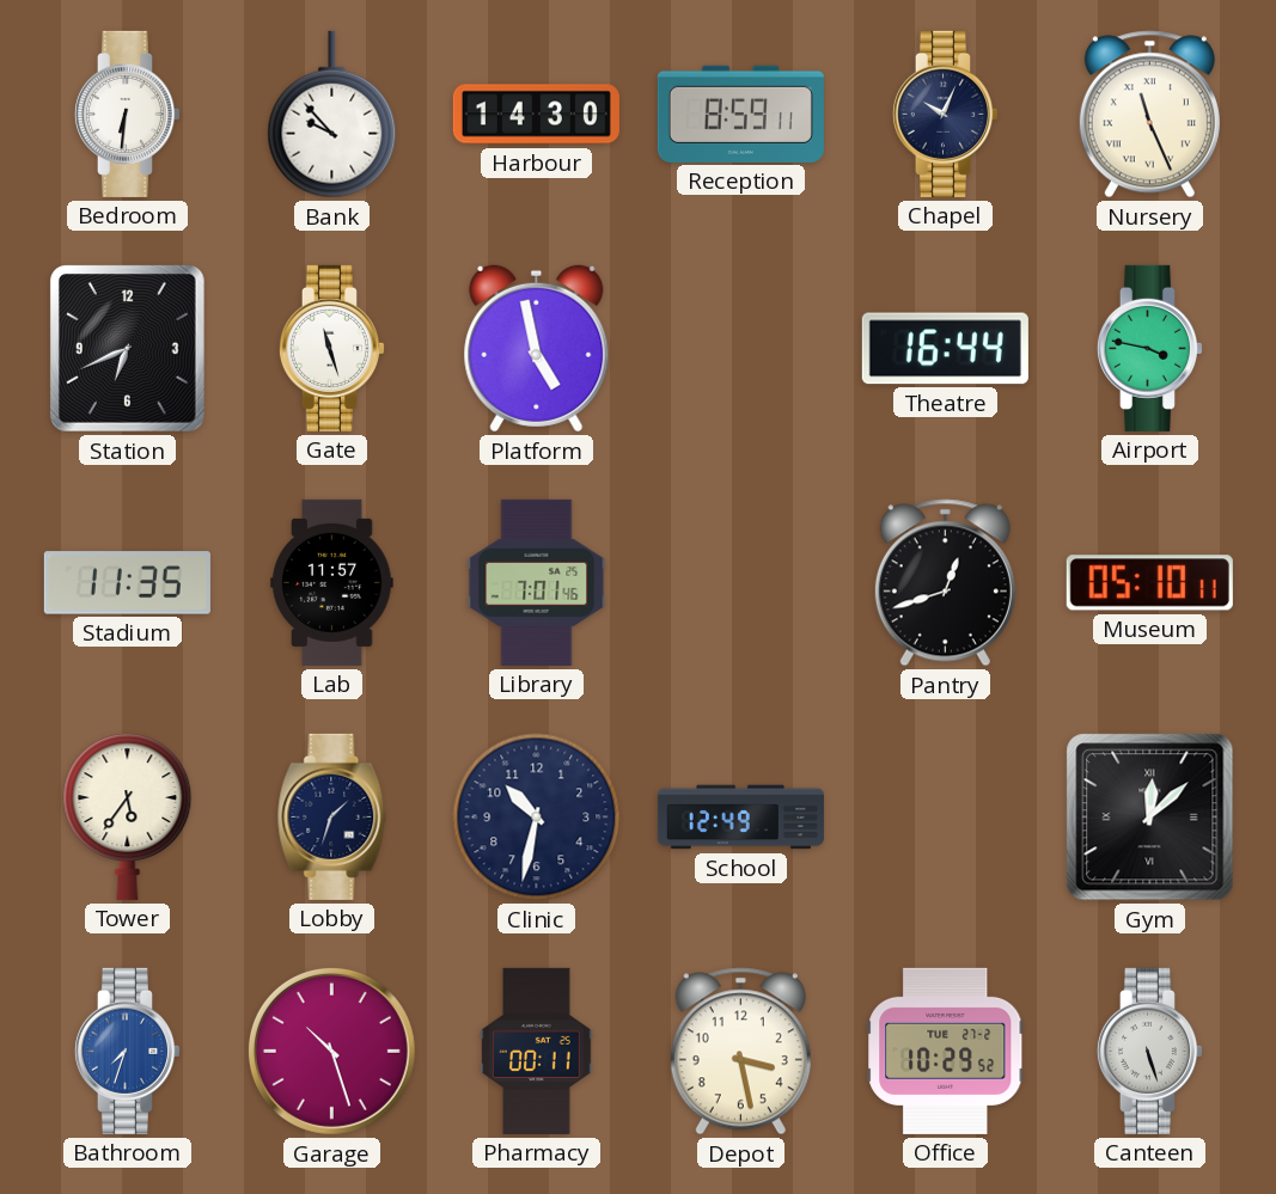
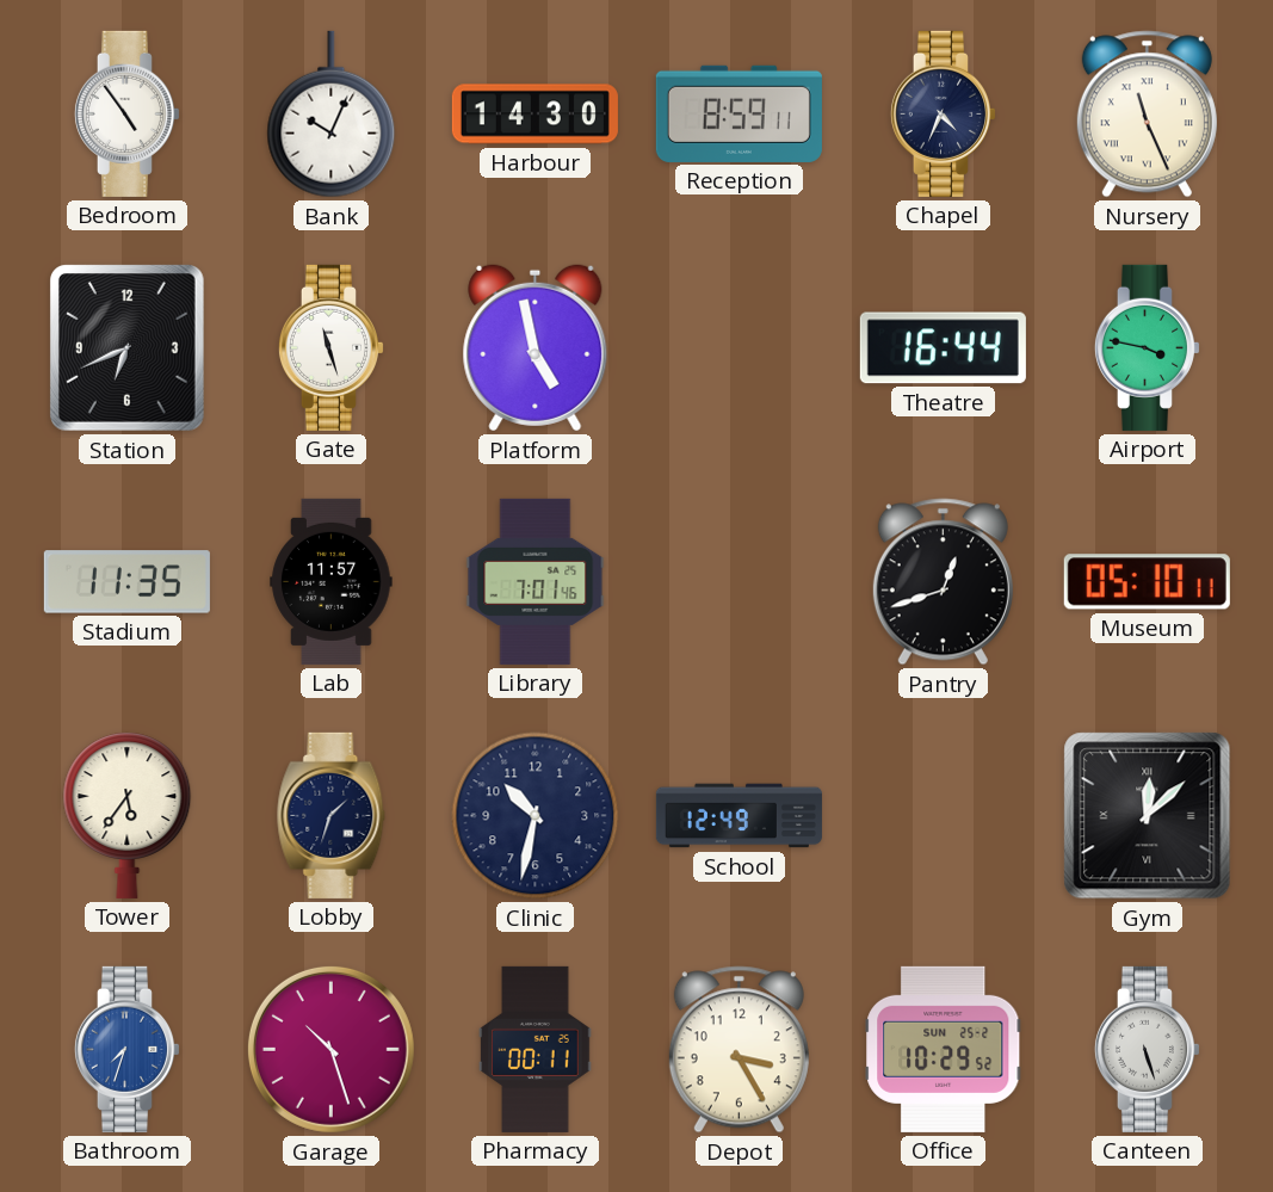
Bedroom: 6:31 -> 4:54
Bank: 9:53 -> 10:04
Chapel: 10:04 -> 4:34
Depot: 3:28 -> 3:25
Office date: TUE 27-2 -> SUN 25-2
